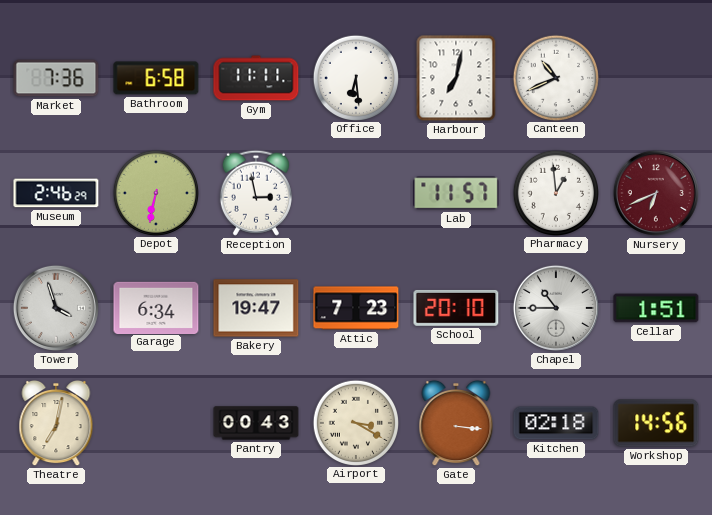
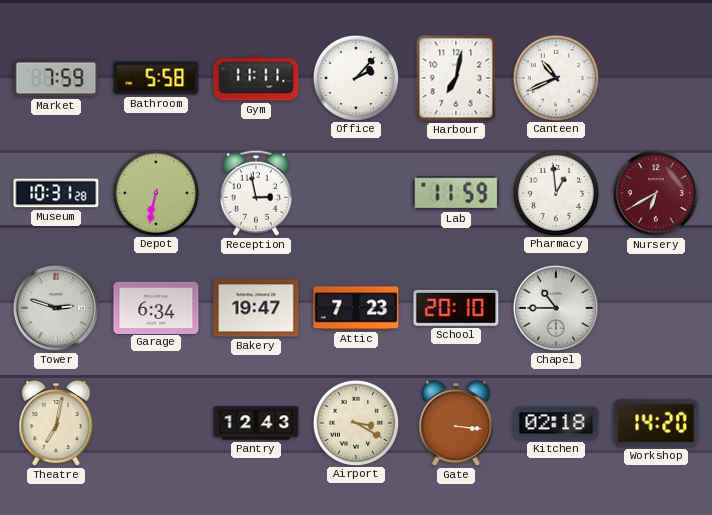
Market: 7:36 -> 7:59
Bathroom: 6:58 -> 5:58
Office: 6:29 -> 2:07
Museum: 2:46 -> 10:31
Lab: 11:57 -> 11:59
Nursery: 6:41 -> 6:40
Tower: 3:57 -> 2:48
Cellar: 1:51 -> none
Pantry: 00:43 -> 12:43
Workshop: 14:56 -> 14:20
